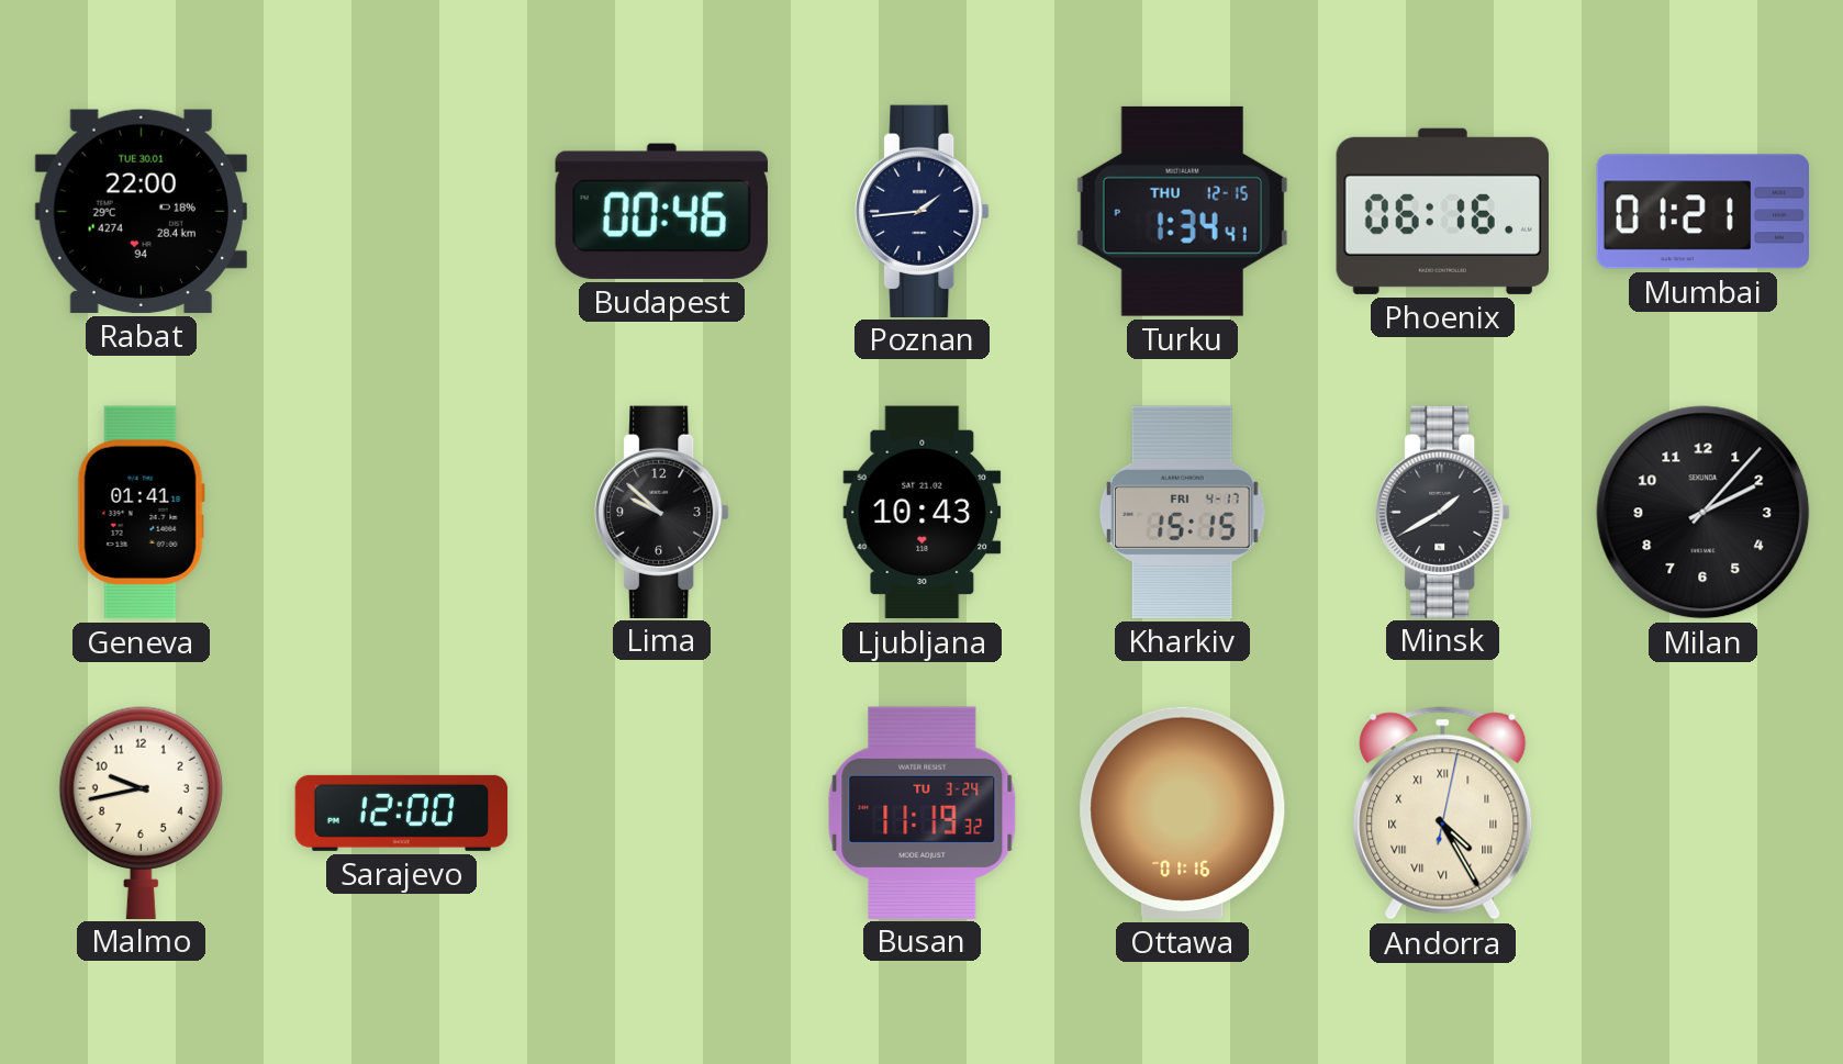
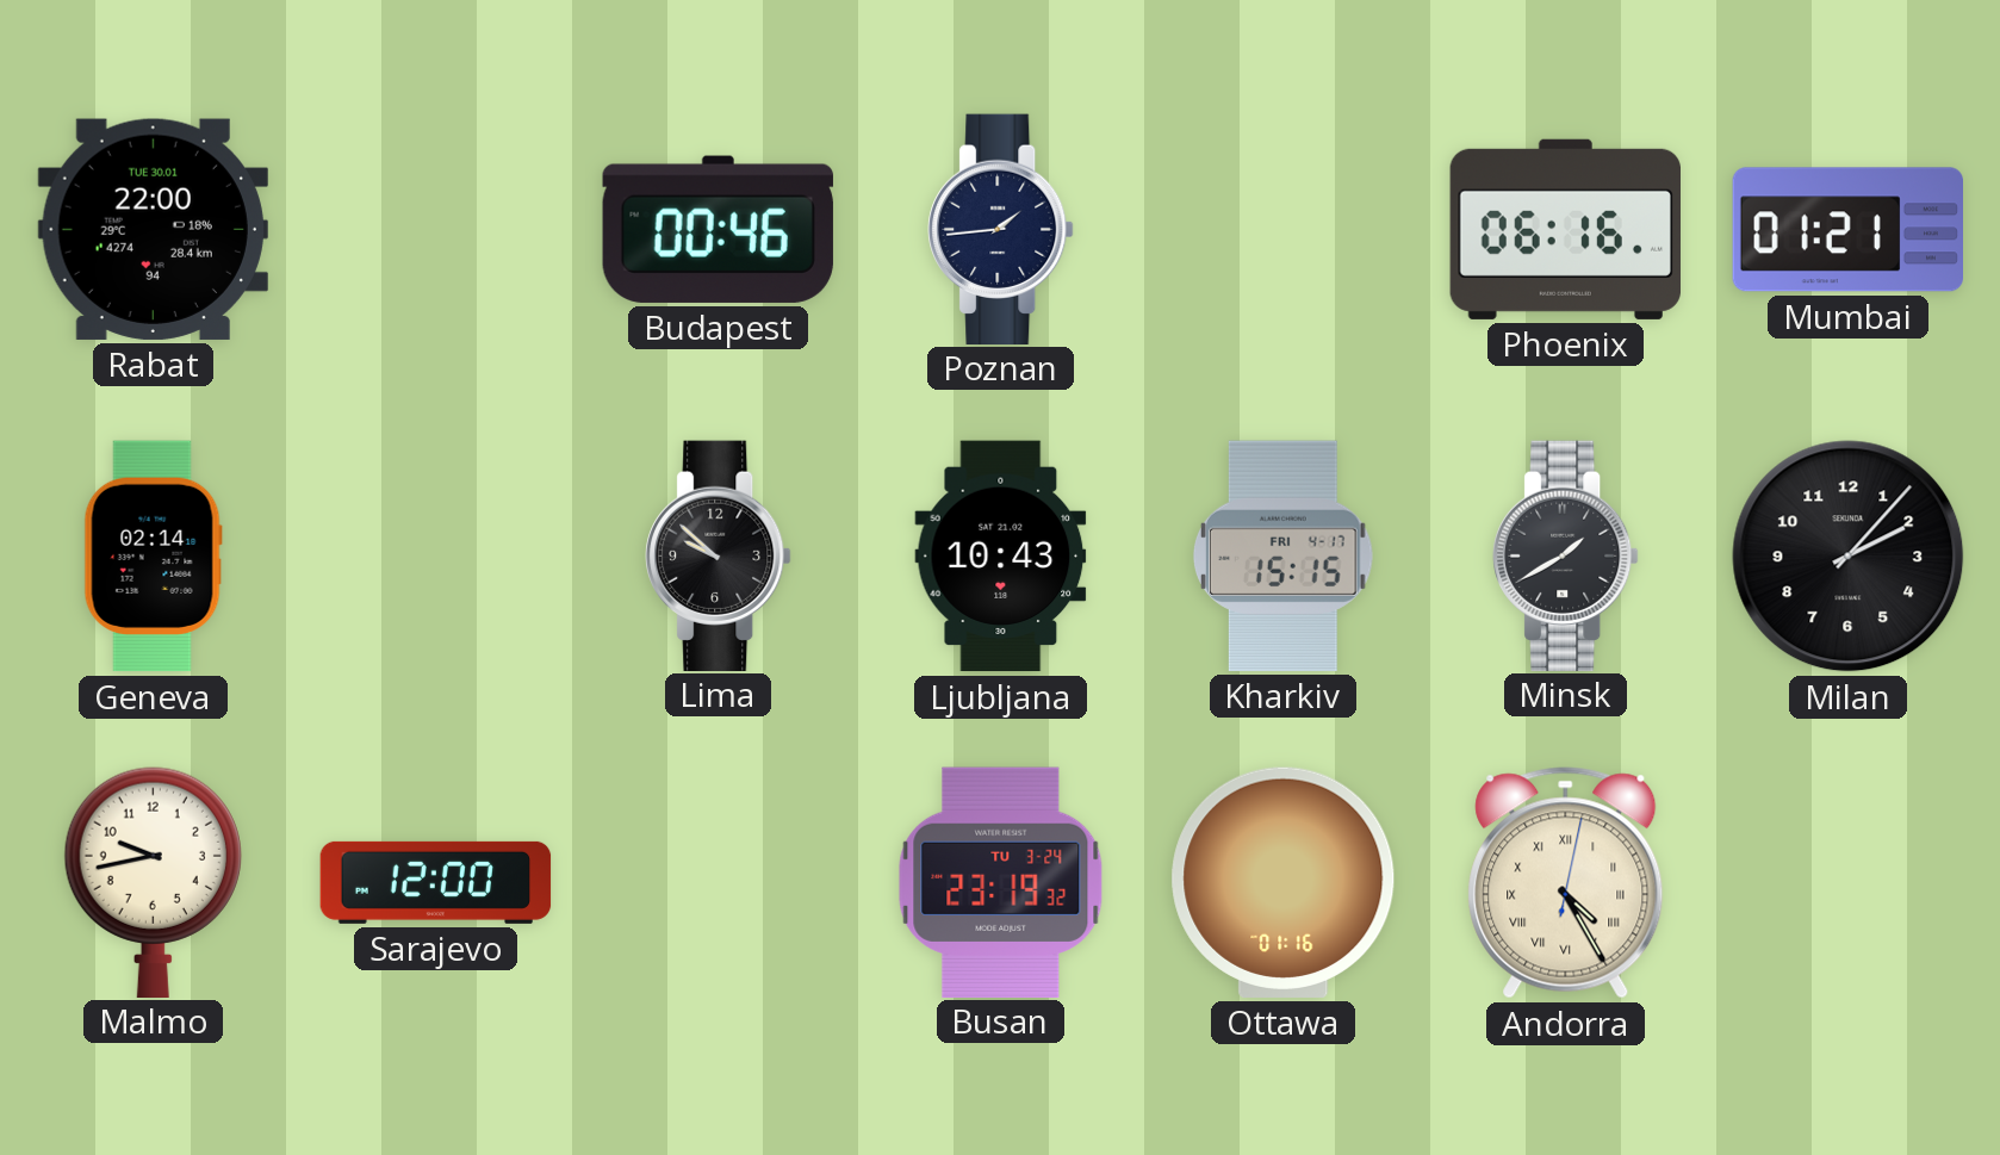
Turku: 1:34 -> none
Geneva: 01:41 -> 02:14
Busan: 11:19 -> 23:19
